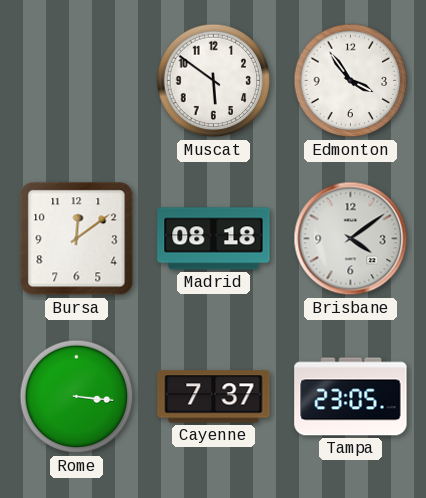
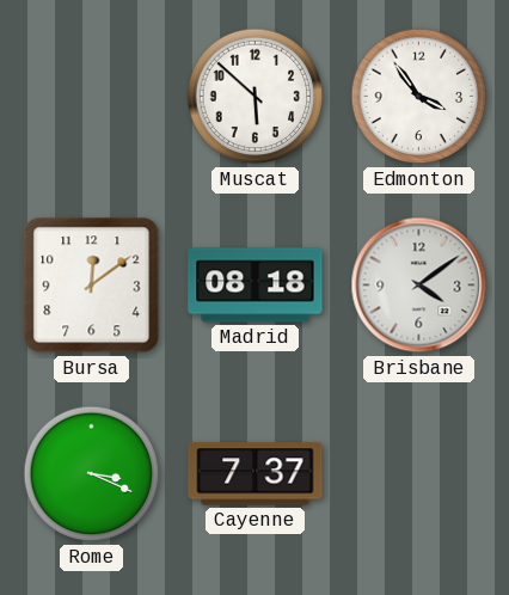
Muscat: 5:51 -> 5:52
Rome: 3:16 -> 3:19
Tampa: 23:05 -> none
